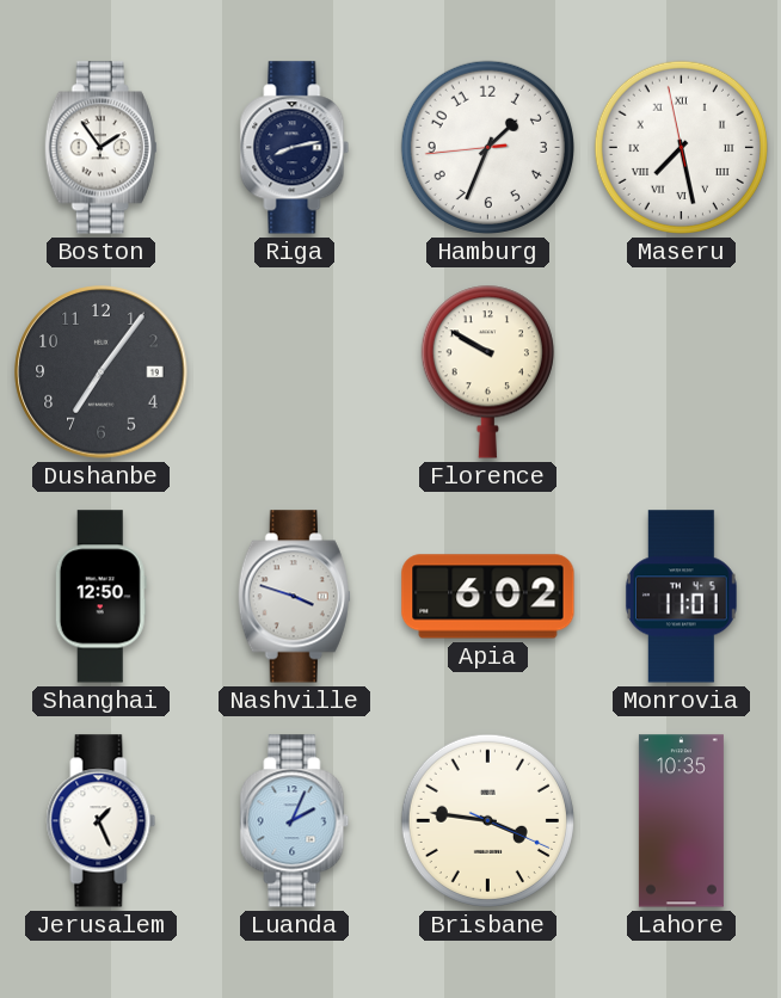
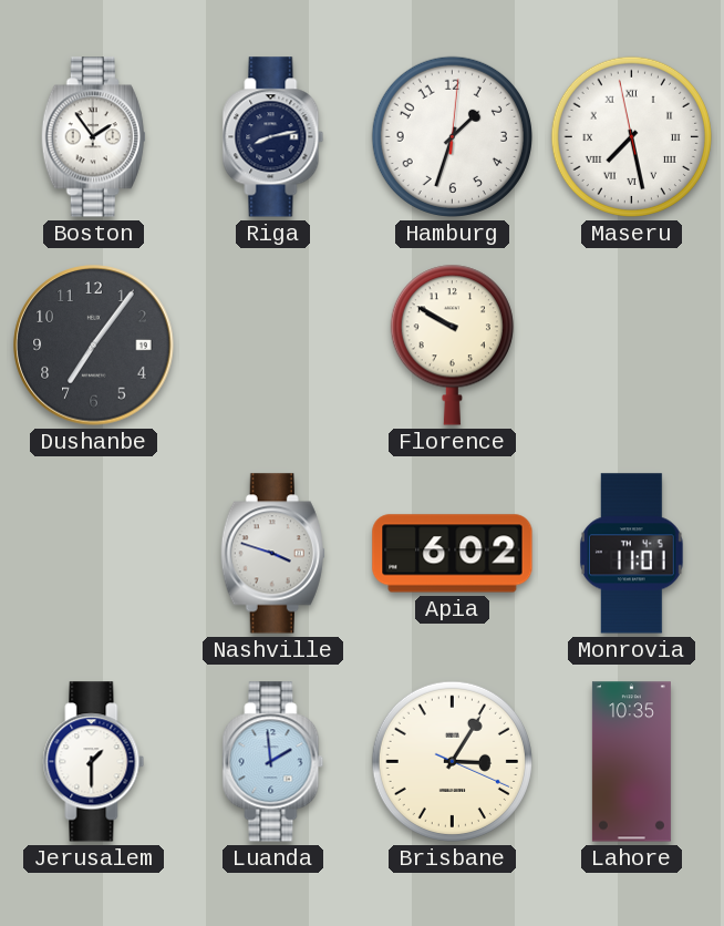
Hamburg: 1:33:44 -> 1:33:01
Shanghai: 12:50 -> none
Jerusalem: 1:26 -> 1:30
Luanda: 2:04 -> 1:59
Brisbane: 3:46 -> 3:05
